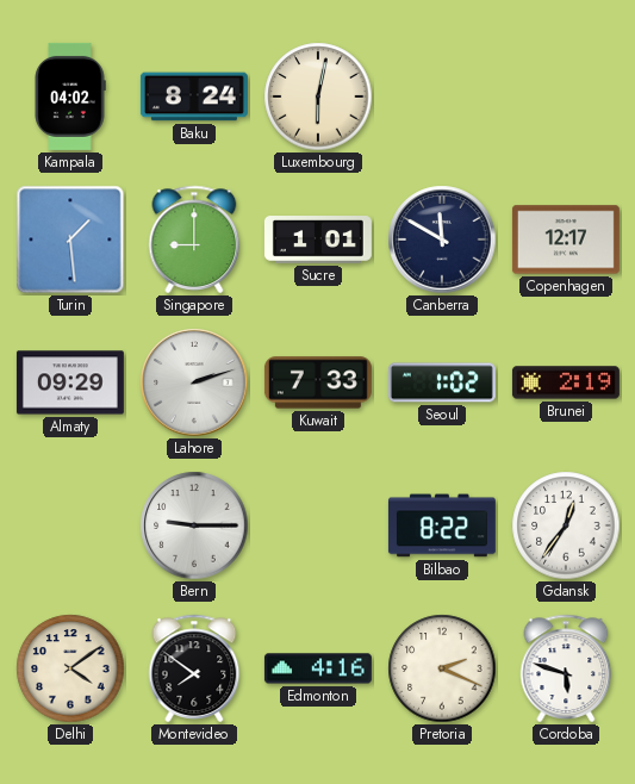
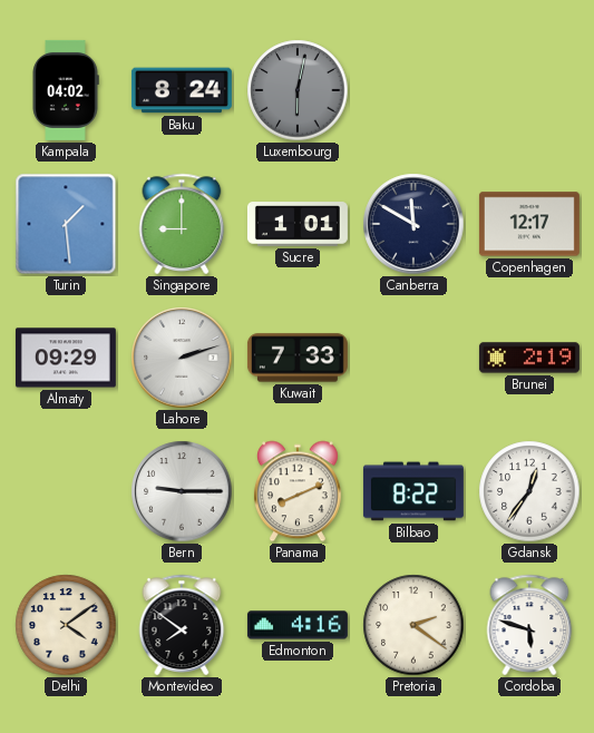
Luxembourg dial: cream -> grey
Seoul: 1:02 -> none
Panama: none -> 8:11
Pretoria: 2:19 -> 2:21
